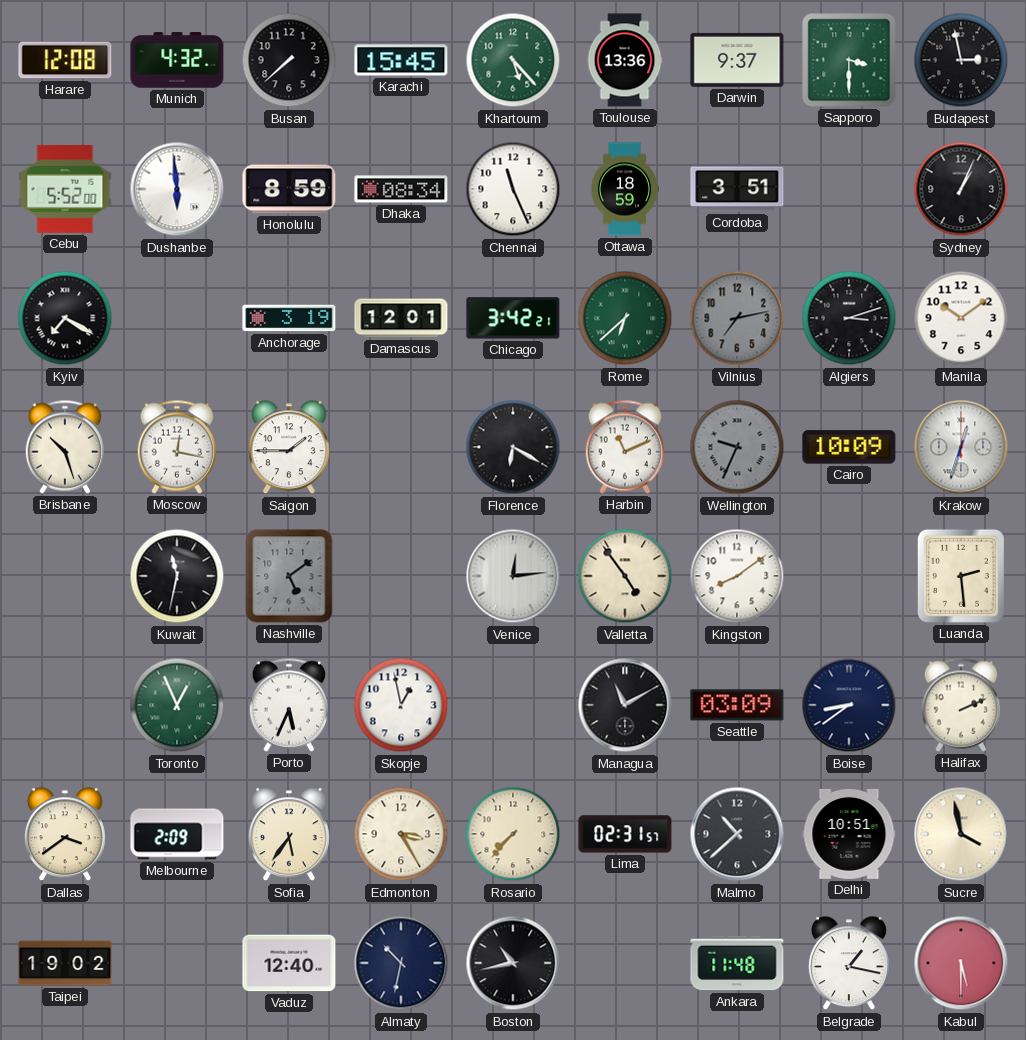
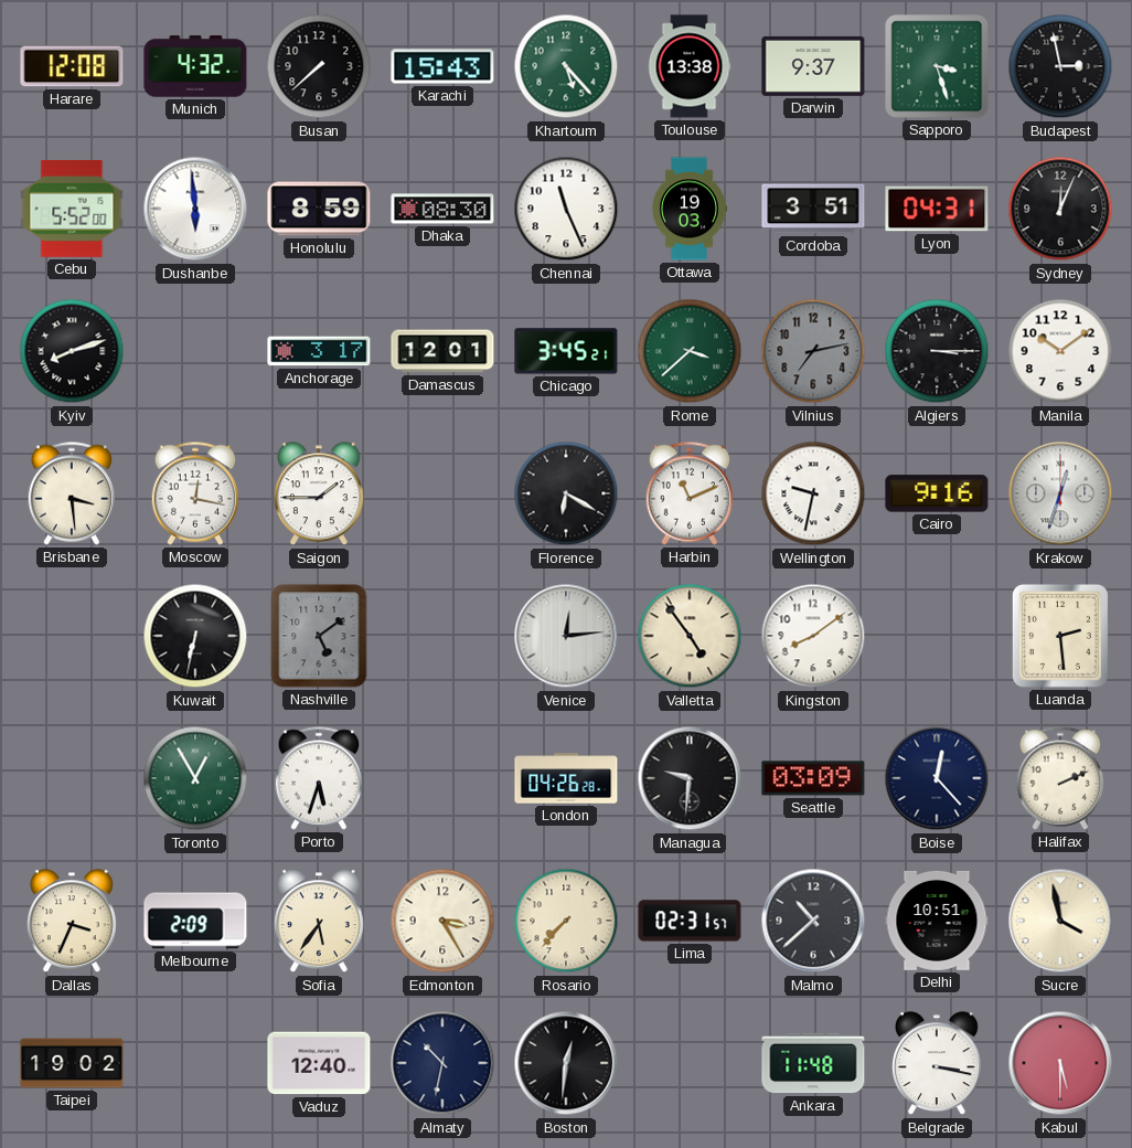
Karachi: 15:45 -> 15:43
Toulouse: 13:36 -> 13:38
Sapporo: 3:30 -> 3:27
Dhaka: 08:34 -> 08:30
Ottawa: 18:59 -> 19:03
Lyon: none -> 04:31
Sydney: 1:04 -> 12:04
Kyiv: 7:20 -> 8:12
Anchorage: 3:19 -> 3:17
Chicago: 3:42 -> 3:45
Rome: 6:38 -> 3:38
Algiers: 3:12 -> 3:15
Brisbane: 10:27 -> 3:29
Wellington: 9:34 -> 9:32
Wellington dial: grey -> white
Cairo: 10:09 -> 9:16
Kuwait: 11:32 -> 6:32
Toronto: 12:56 -> 12:55
Porto: 5:34 -> 5:33
Skopje: 12:58 -> none
London: none -> 04:26
Managua: 11:10 -> 9:31
Boise: 8:39 -> 12:23
Dallas: 3:39 -> 3:34
Boston: 10:43 -> 12:31
Belgrade: 1:17 -> 3:17
